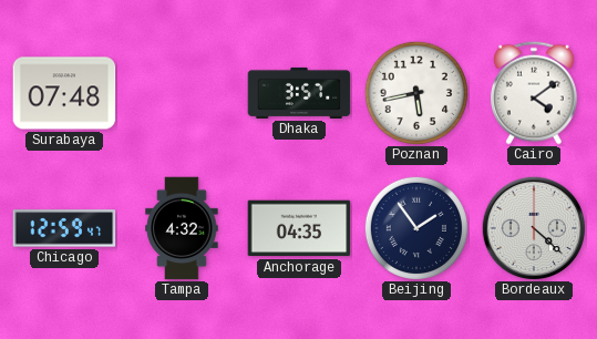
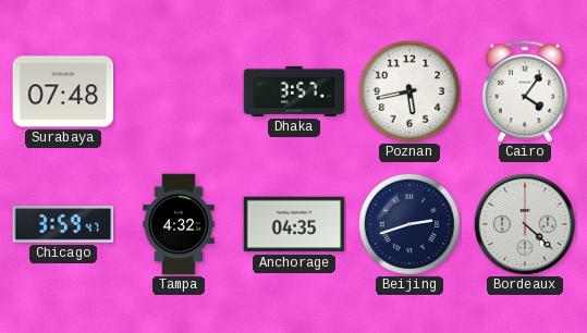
Cairo: 4:09 -> 4:06
Chicago: 12:59 -> 3:59
Beijing: 1:54 -> 2:42
